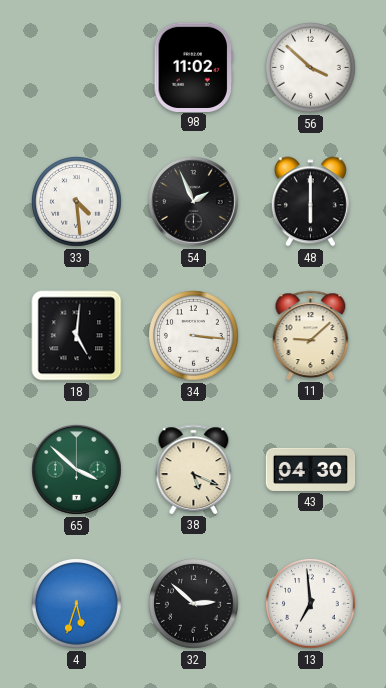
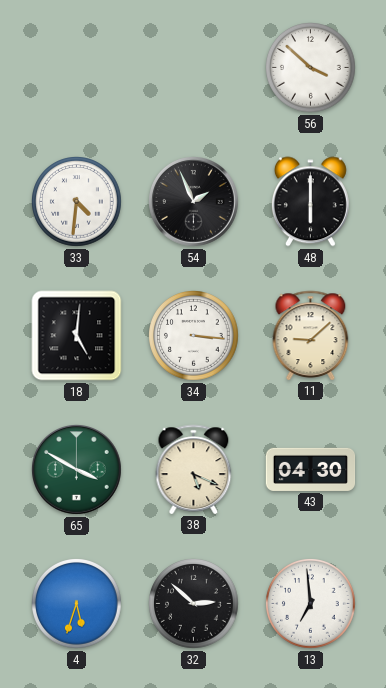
98: 11:02 -> none
33: 4:29 -> 4:31
65: 3:52 -> 3:50
